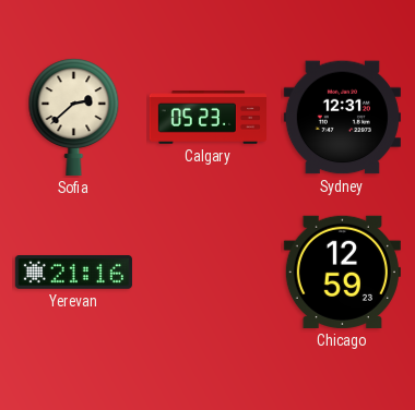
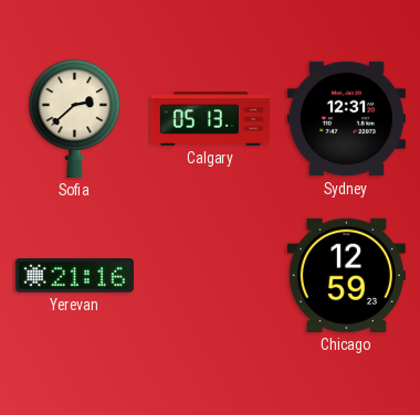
Calgary: 05:23 -> 05:13
